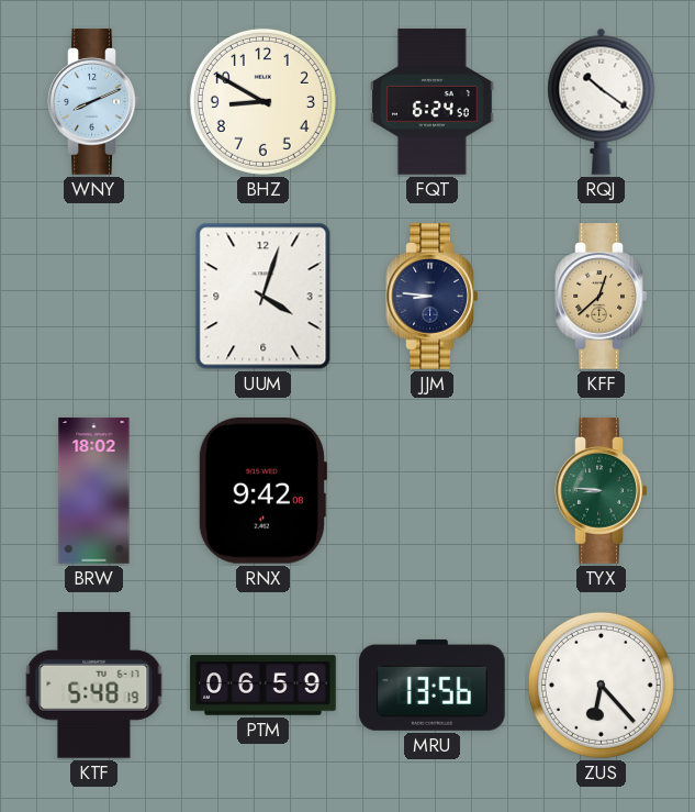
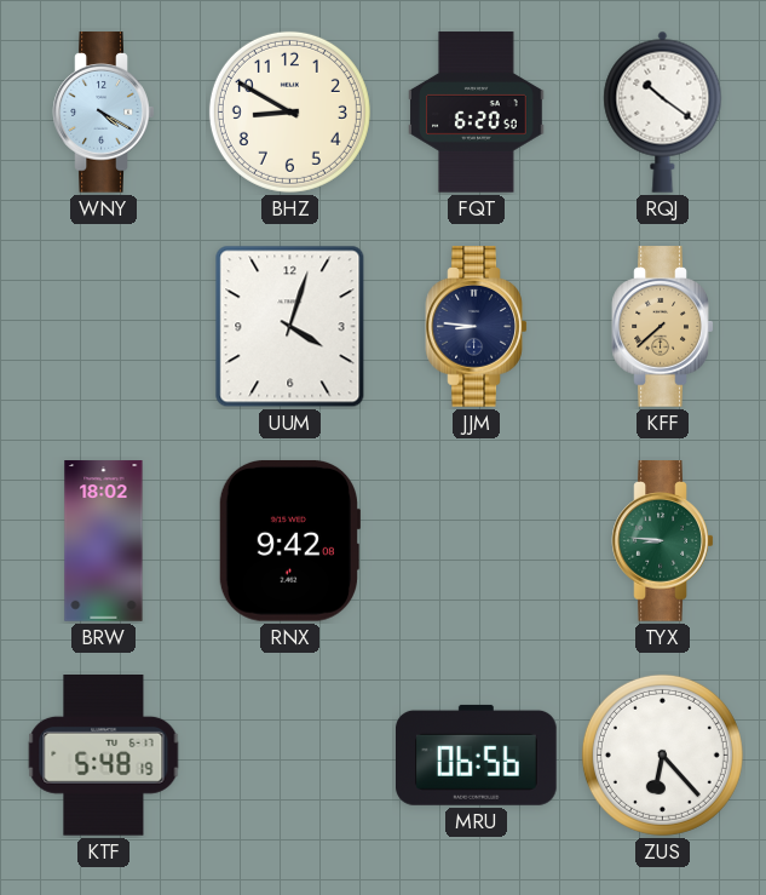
WNY: 8:11 -> 4:20
FQT: 6:24 -> 6:20
KFF: 12:38 -> 7:38
PTM: 06:59 -> none
MRU: 13:56 -> 06:56
